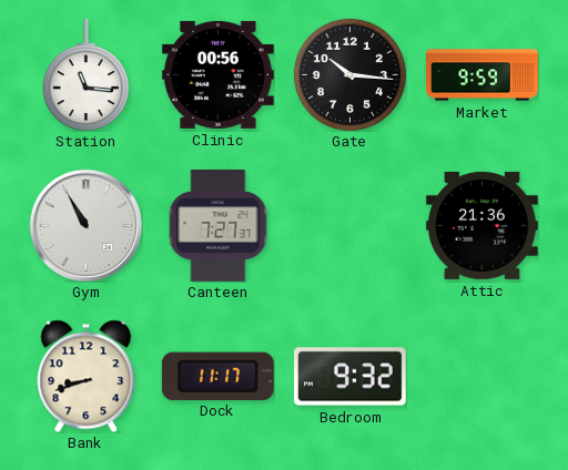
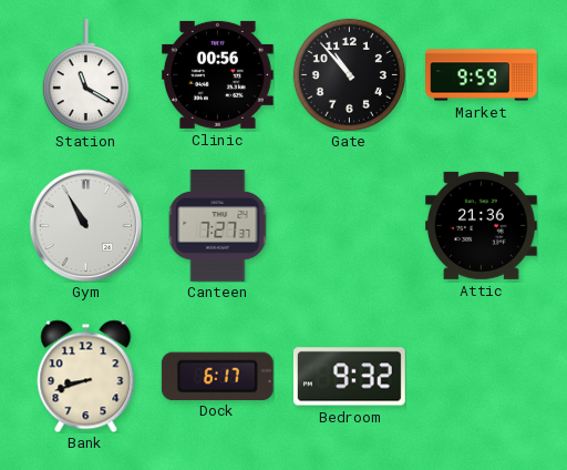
Station: 11:16 -> 11:20
Gate: 10:16 -> 10:53
Dock: 11:17 -> 6:17
